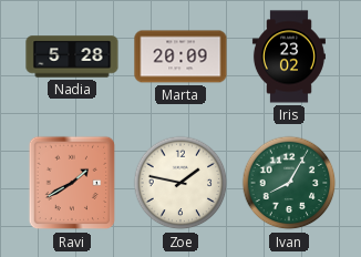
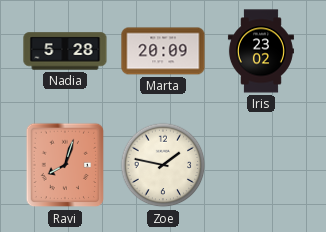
Ravi: 1:40 -> 8:03
Ivan: 8:05 -> none
